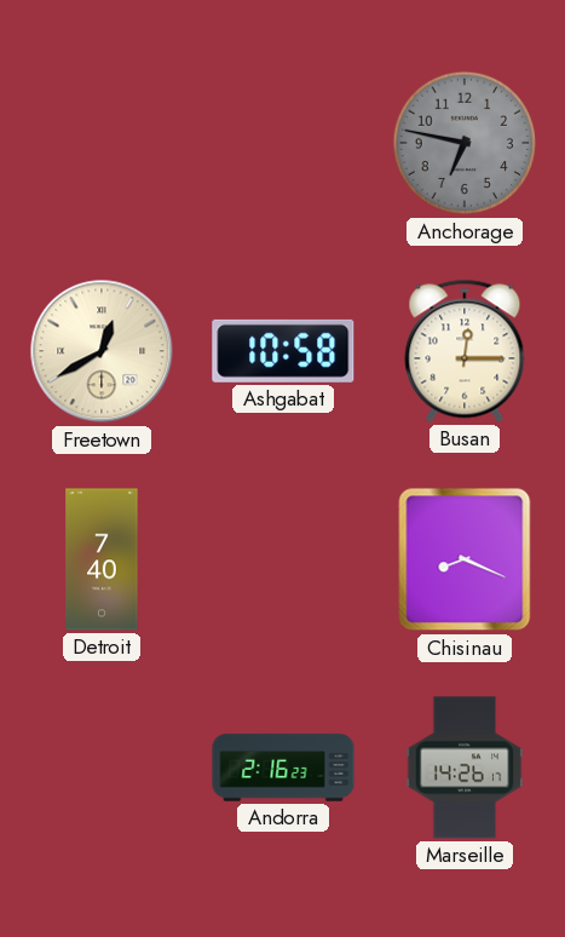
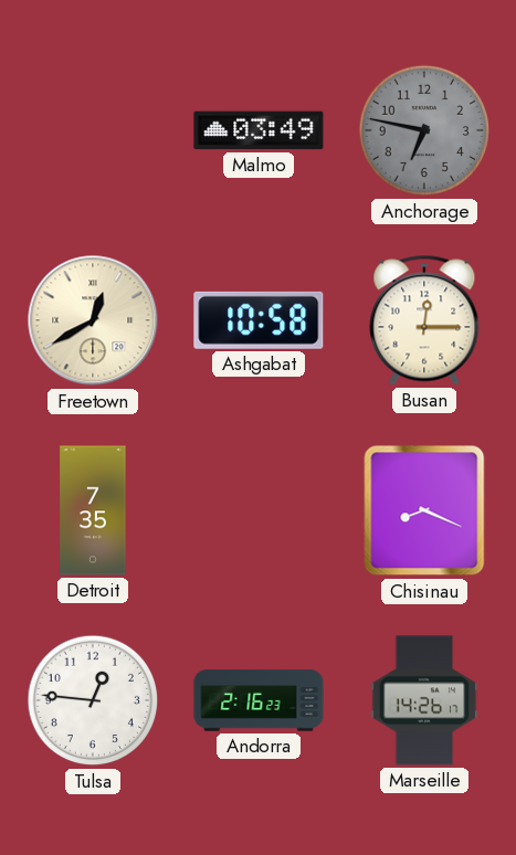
Malmo: none -> 03:49
Detroit: 7:40 -> 7:35
Tulsa: none -> 12:46
